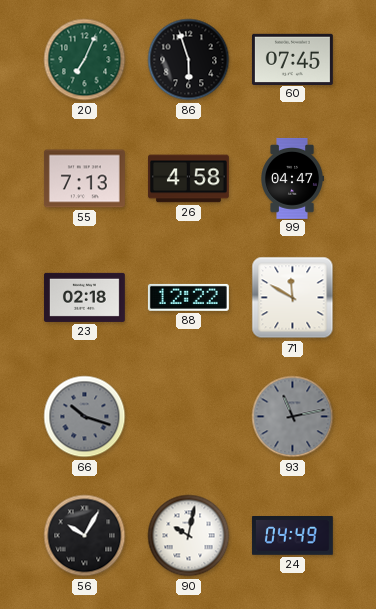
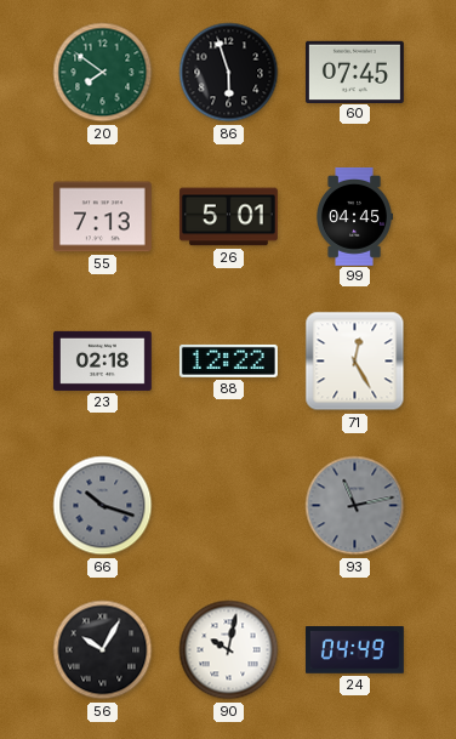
20: 7:04 -> 7:51
26: 4:58 -> 5:01
99: 04:47 -> 04:45
71: 11:50 -> 12:25
